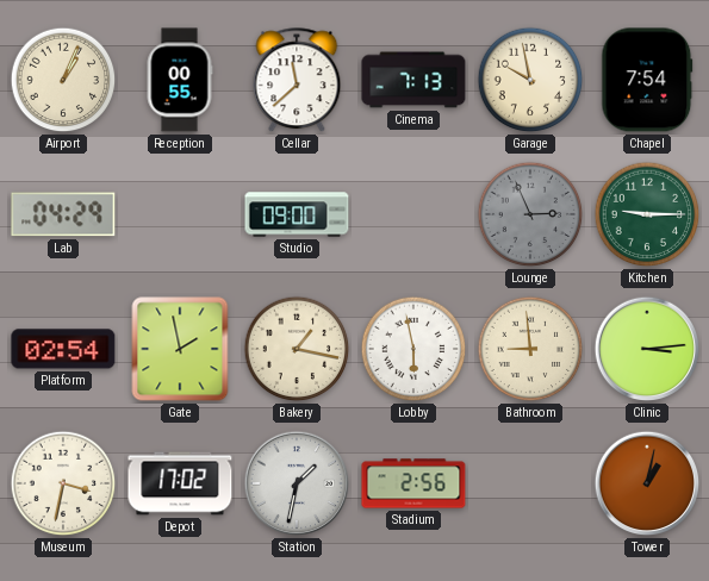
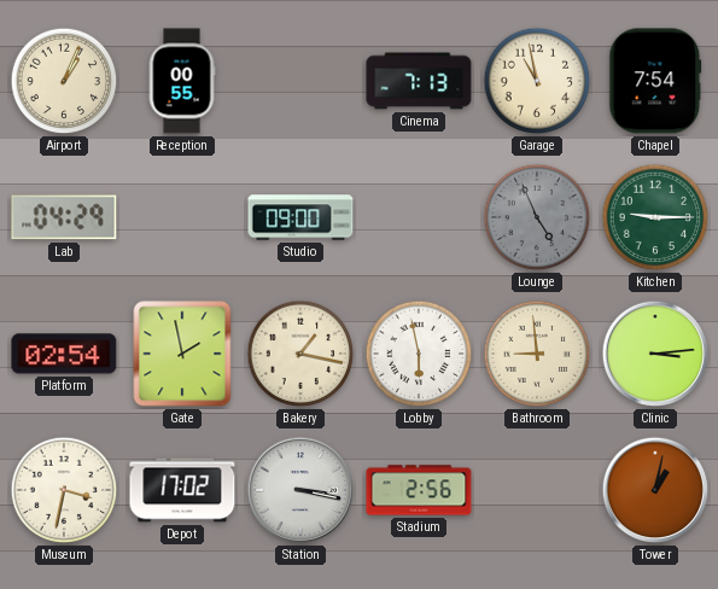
Cellar: 11:38 -> none
Garage: 9:58 -> 10:58
Lounge: 2:56 -> 4:56
Station: 1:32 -> 3:17
